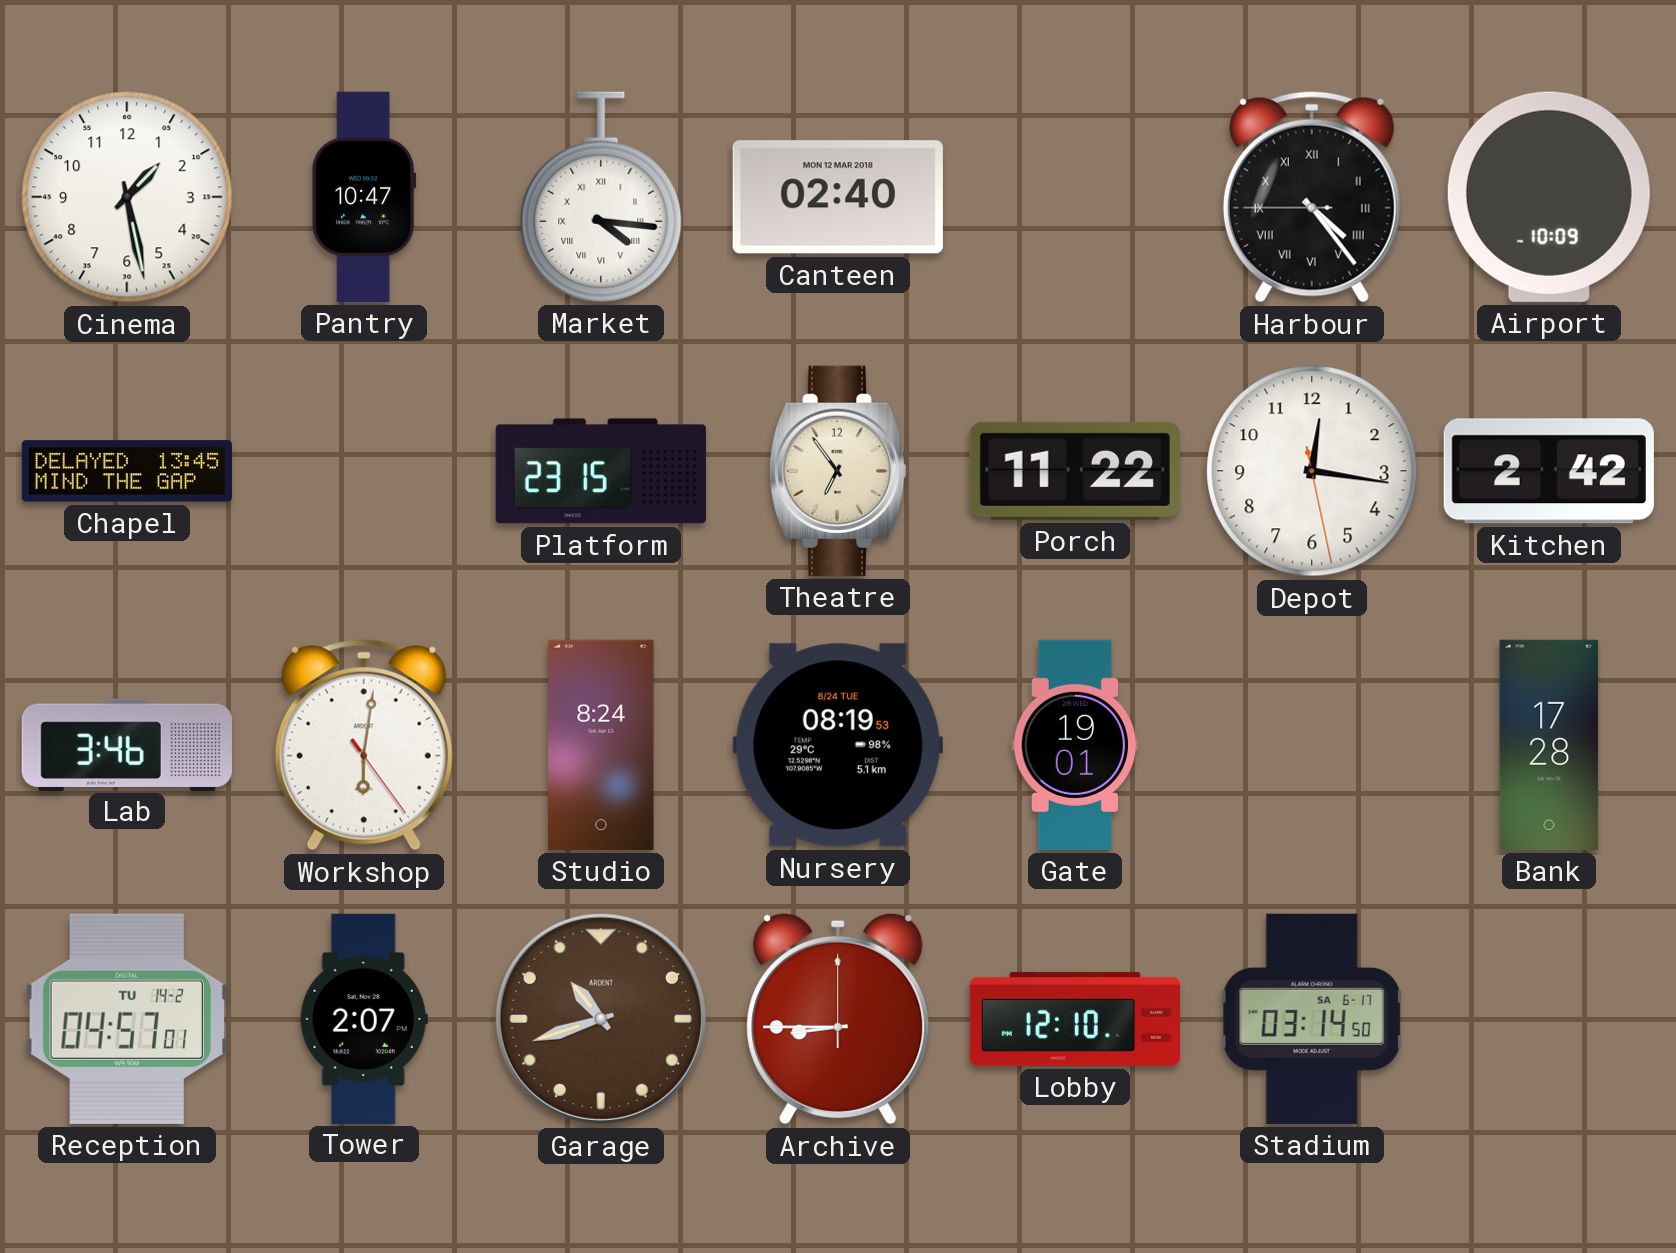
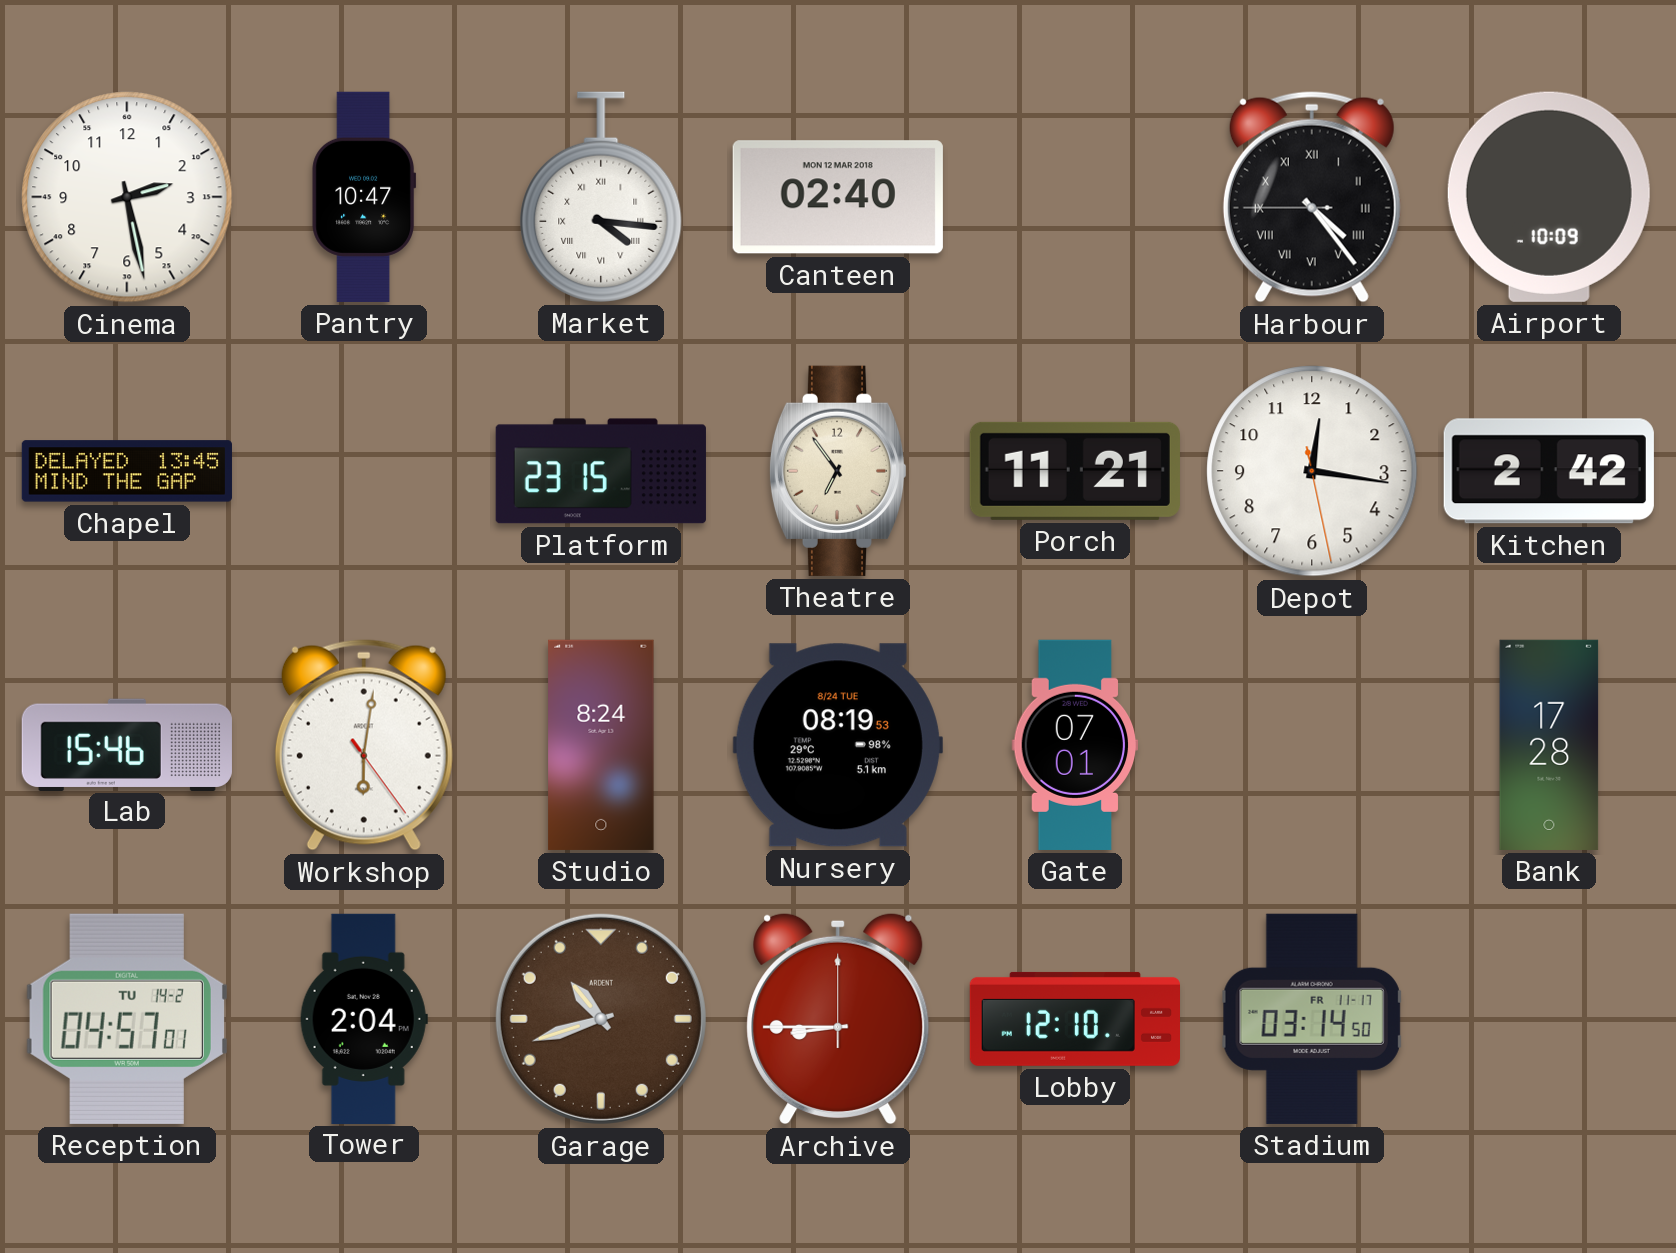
Cinema: 1:28 -> 2:28
Porch: 11:22 -> 11:21
Lab: 3:46 -> 15:46
Gate: 19:01 -> 07:01
Tower: 2:07 -> 2:04
Stadium date: SA 6-17 -> FR 11-17
